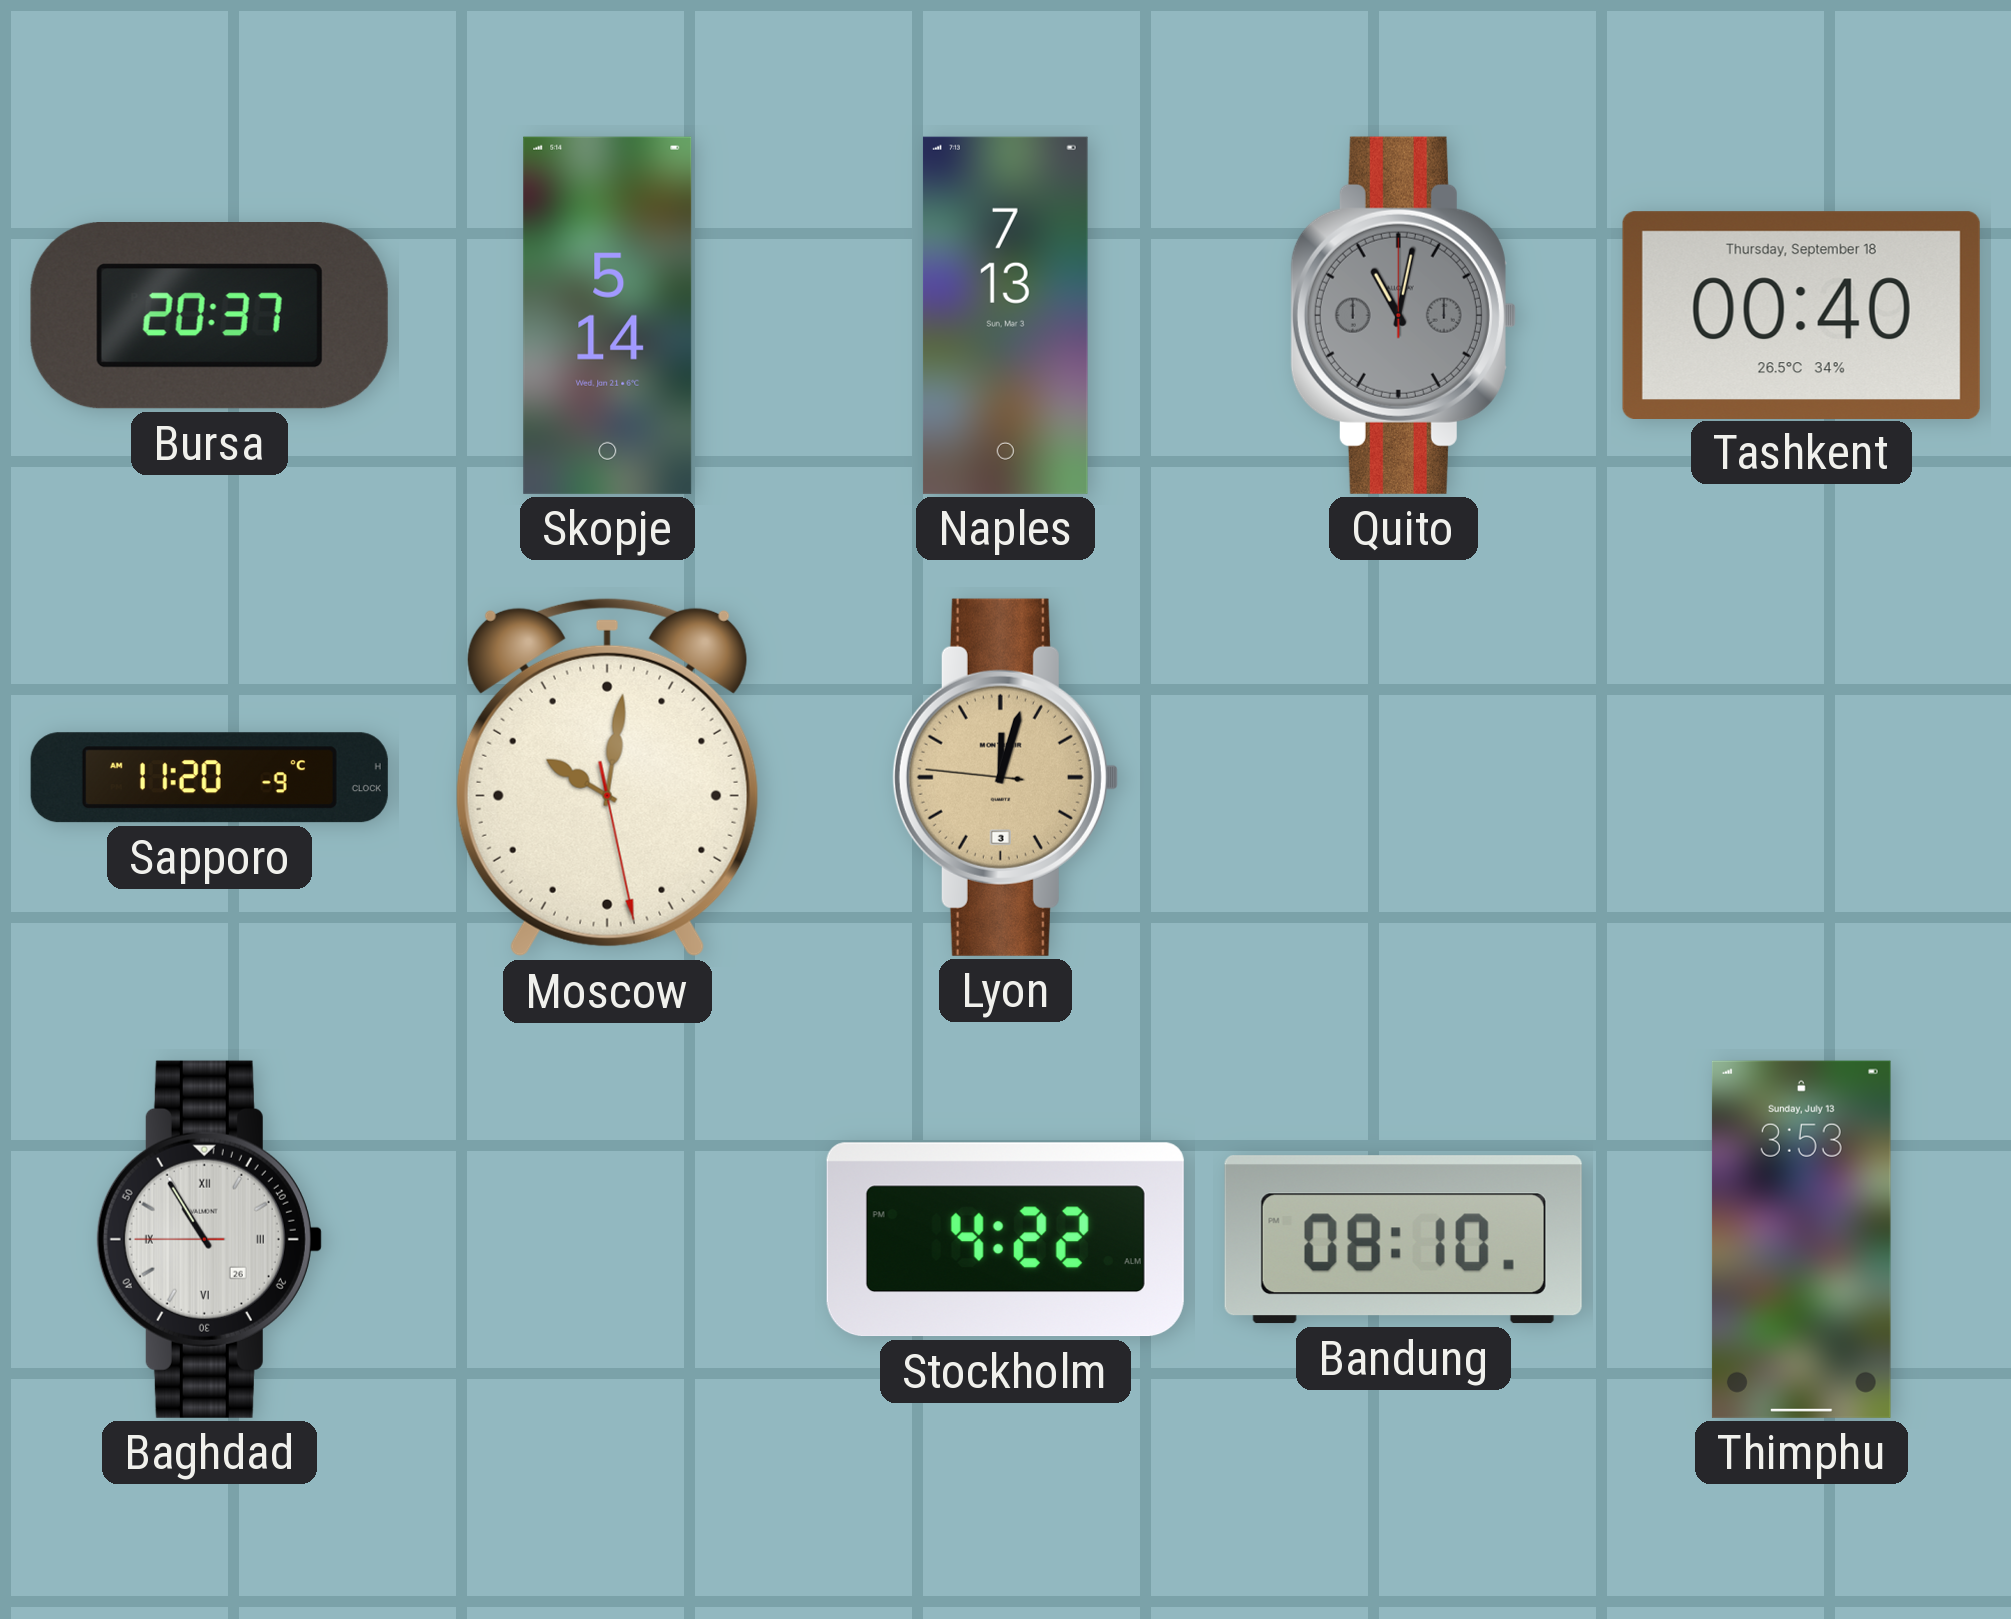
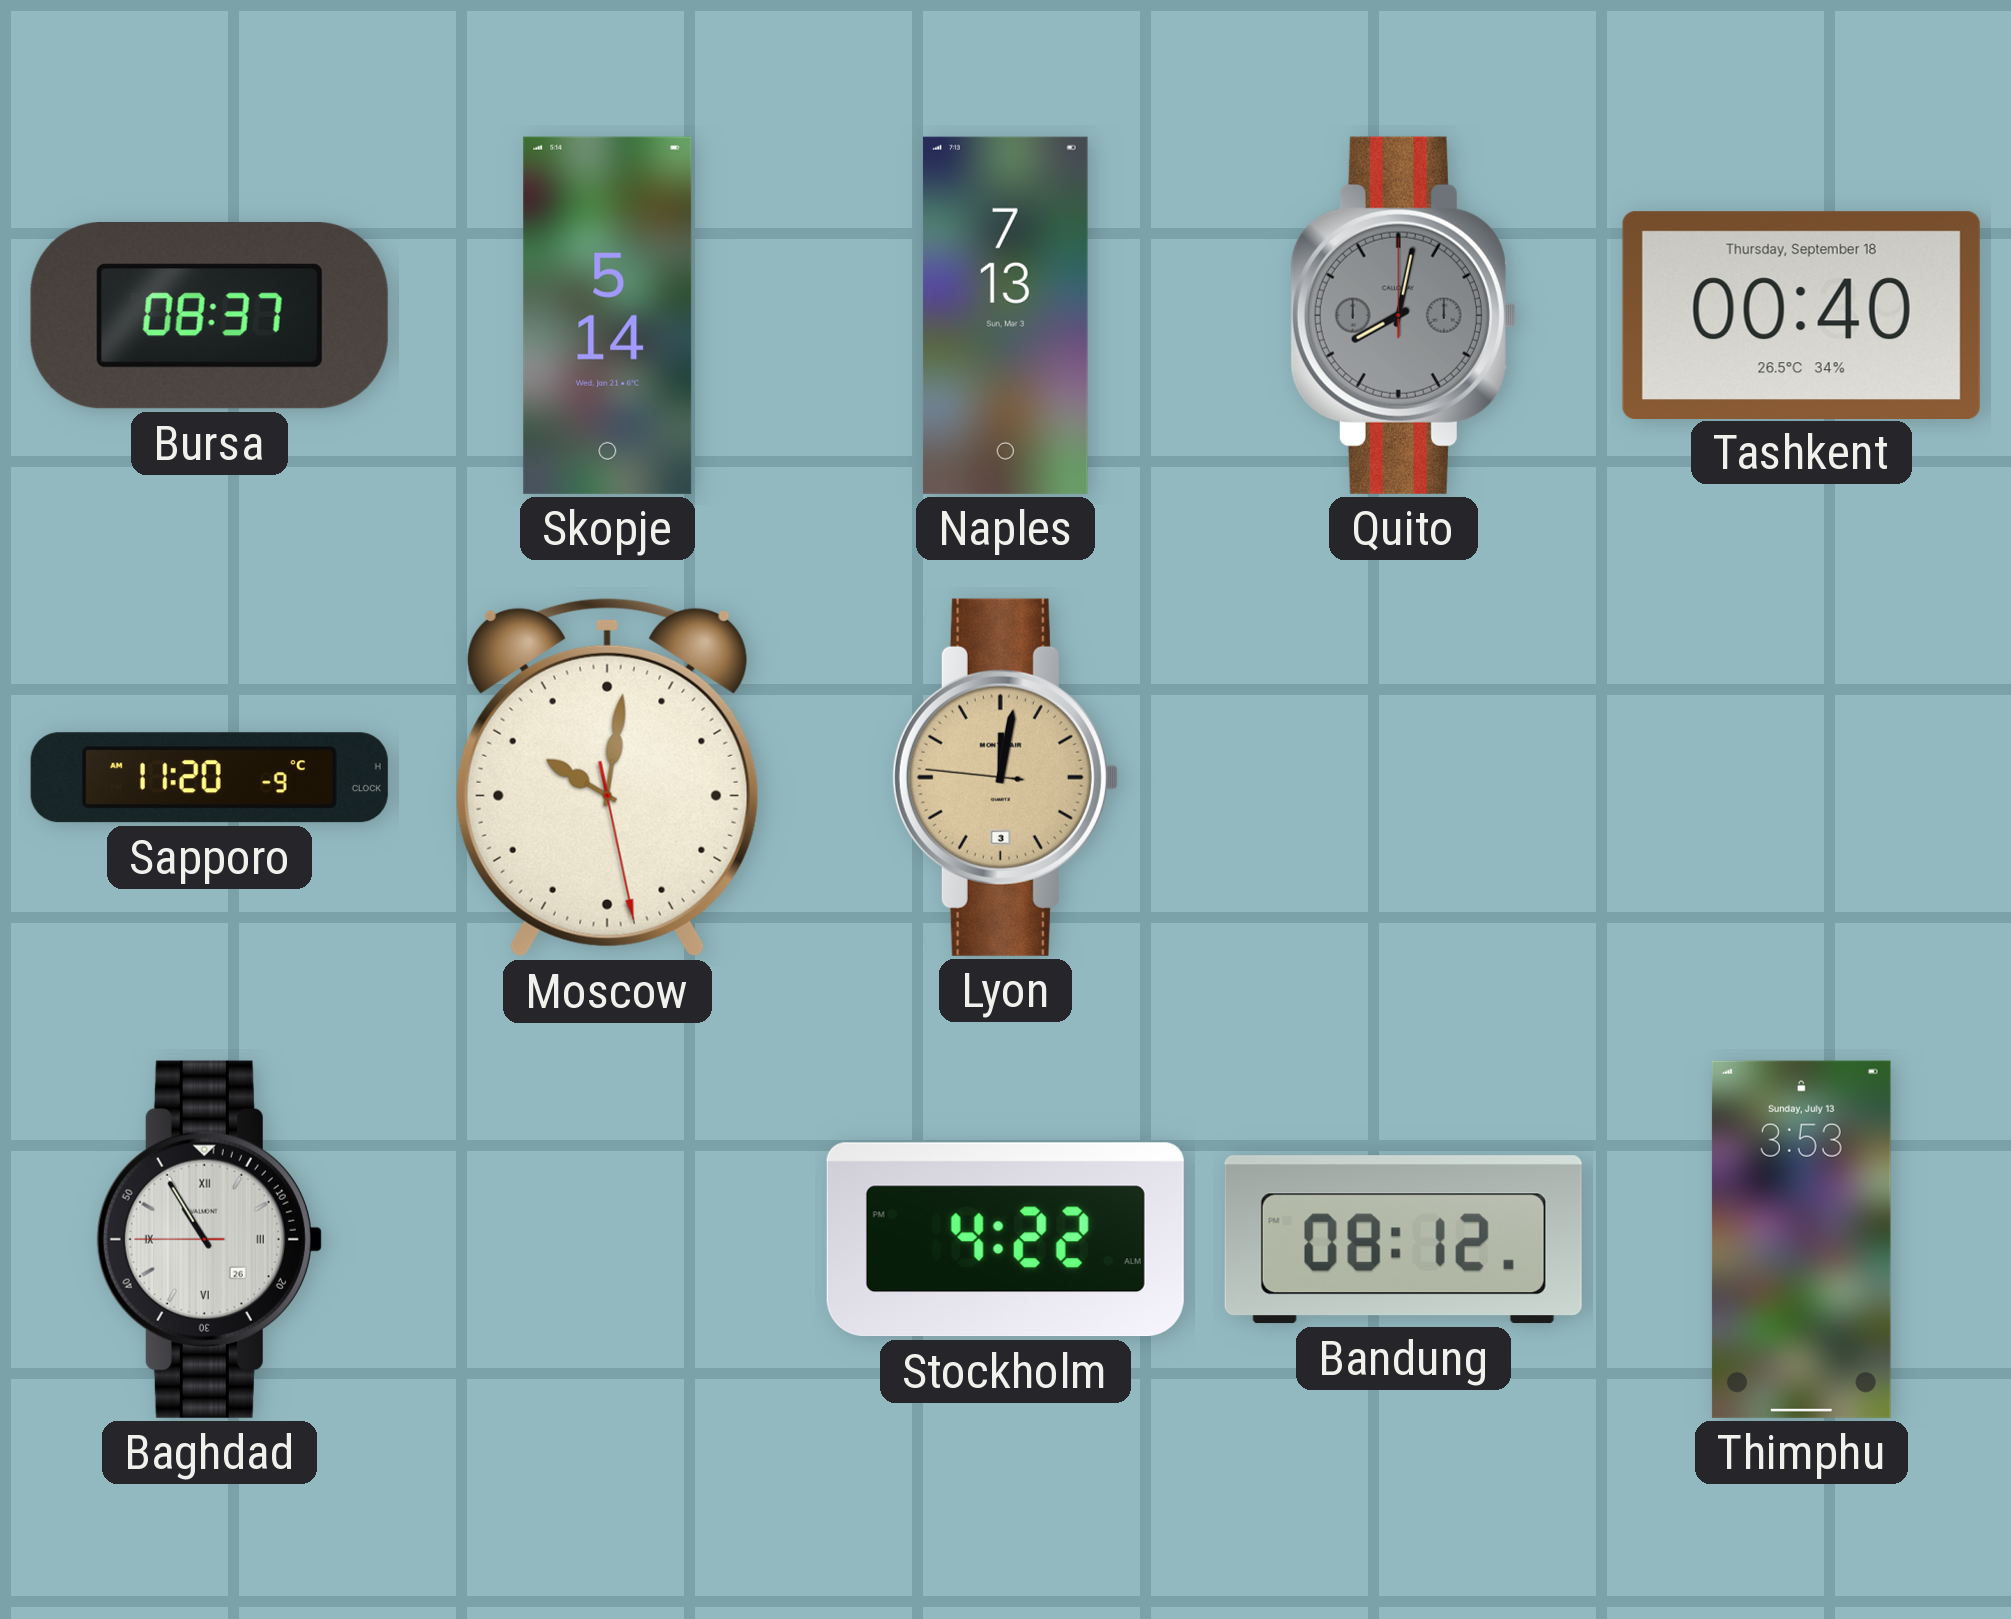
Bursa: 20:37 -> 08:37
Quito: 11:02 -> 8:02
Lyon: 12:02 -> 12:01
Bandung: 08:10 -> 08:12
